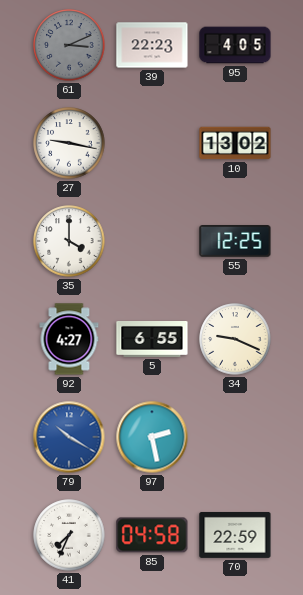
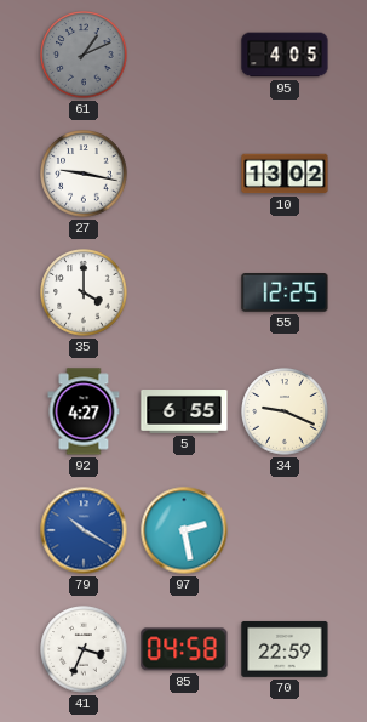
61: 3:11 -> 1:11
39: 22:23 -> none
41: 7:34 -> 3:34
